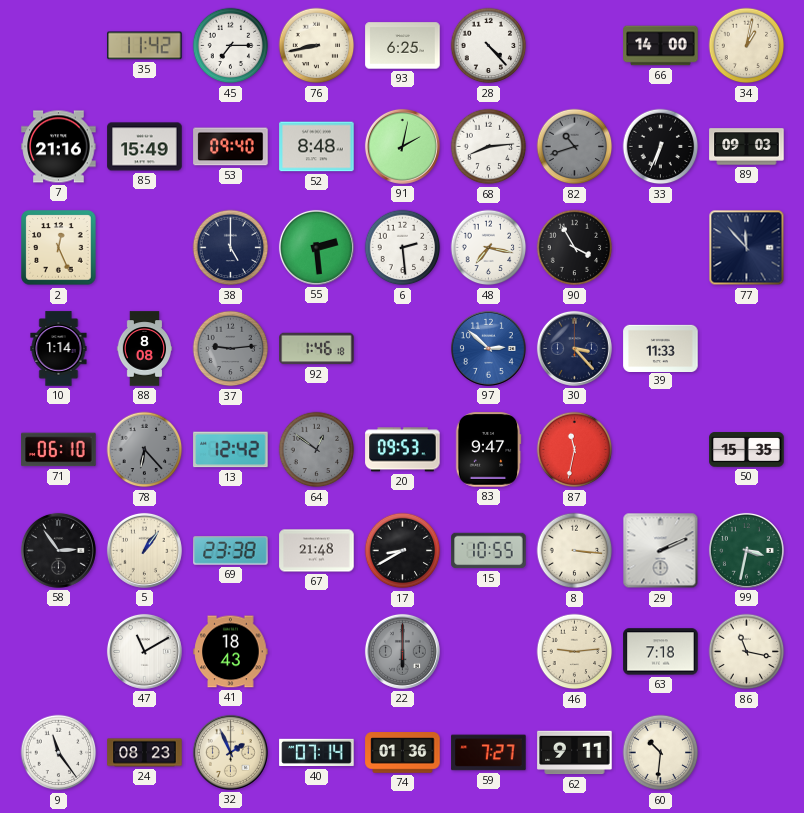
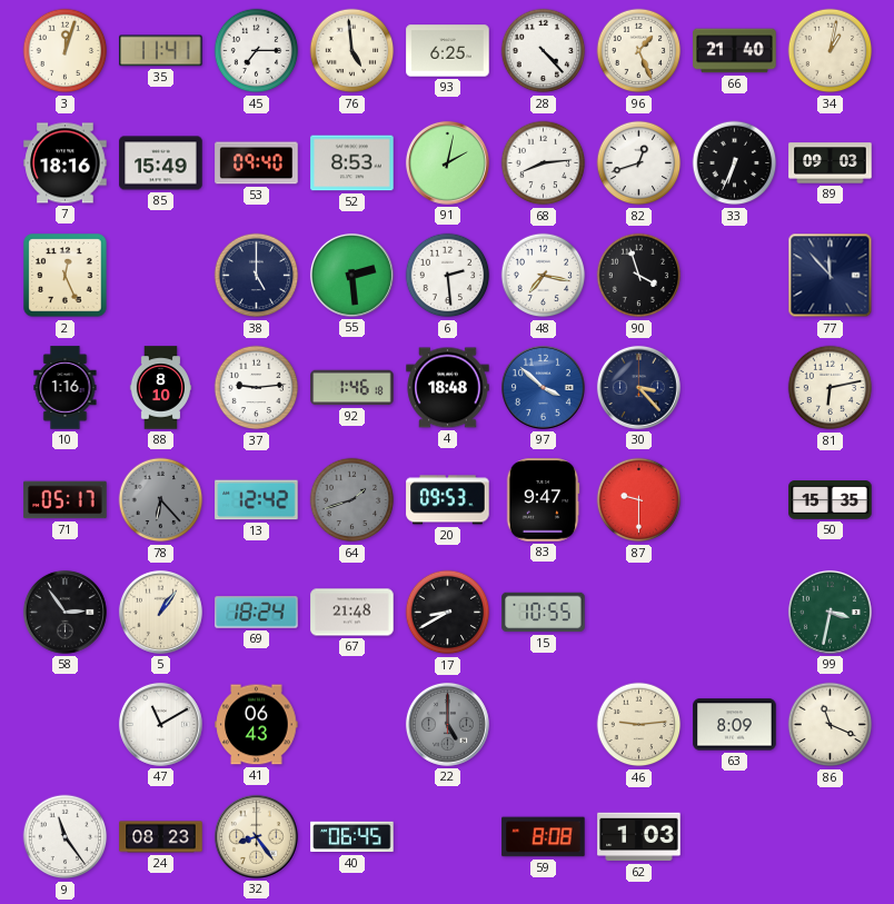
3: none -> 12:03
35: 11:42 -> 11:41
76: 8:43 -> 4:59
96: none -> 1:26
66: 14:00 -> 21:40
7: 21:16 -> 18:16
52: 8:48 -> 8:53
82: 10:42 -> 12:42
82 dial: grey -> white
90: 3:55 -> 3:57
10: 1:14 -> 1:16
88: 8:08 -> 8:10
37 dial: grey -> white
4: none -> 18:48
97: 2:52 -> 3:52
39: 11:33 -> none
81: none -> 6:13
71: 06:10 -> 05:17
64: 12:51 -> 1:42
87: 11:32 -> 9:30
69: 23:38 -> 18:24
8: 3:16 -> none
29: 2:11 -> none
41: 18:43 -> 06:43
22: 6:00 -> 5:00
63: 7:18 -> 8:09
86: 11:17 -> 11:19
32: 1:56 -> 8:24
40: 07:14 -> 06:45
74: 01:36 -> none
59: 7:27 -> 8:08
62: 9:11 -> 1:03
60: 10:31 -> none
